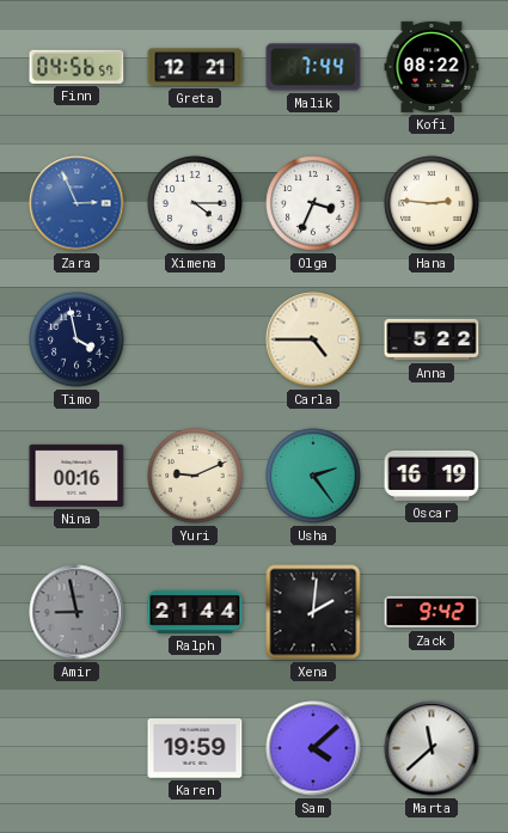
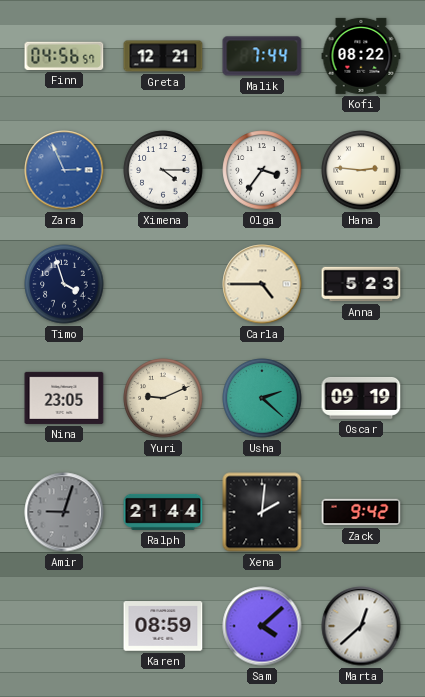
Olga: 3:34 -> 3:36
Timo: 3:58 -> 3:57
Anna: 5:22 -> 5:23
Nina: 00:16 -> 23:05
Usha: 2:24 -> 2:22
Oscar: 16:19 -> 09:19
Amir: 8:58 -> 9:03
Karen: 19:59 -> 08:59
Marta: 11:38 -> 12:38
